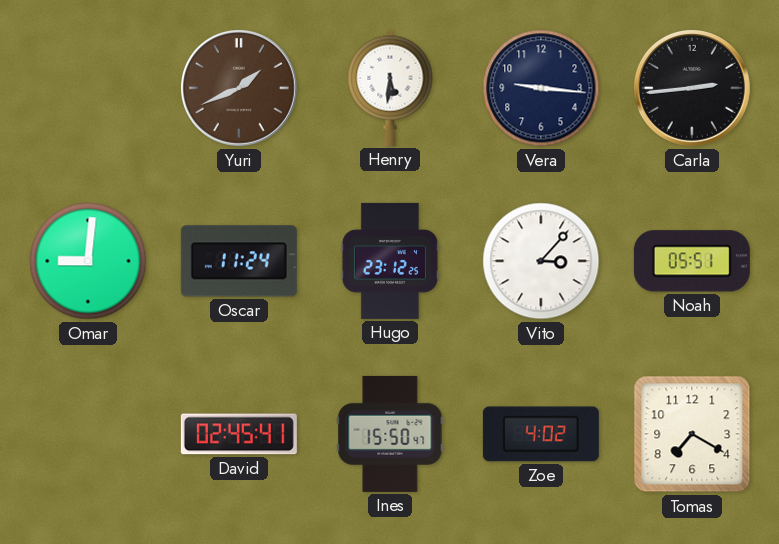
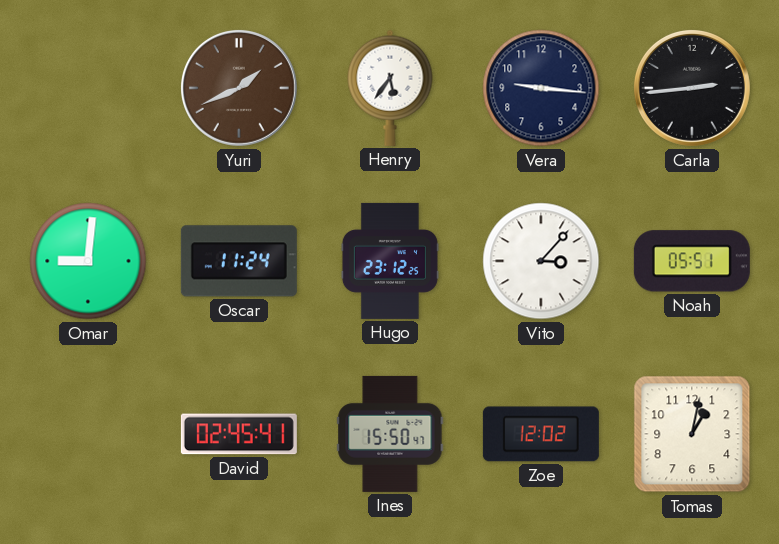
Henry: 5:31 -> 5:36
Zoe: 4:02 -> 12:02
Tomas: 7:20 -> 1:02
